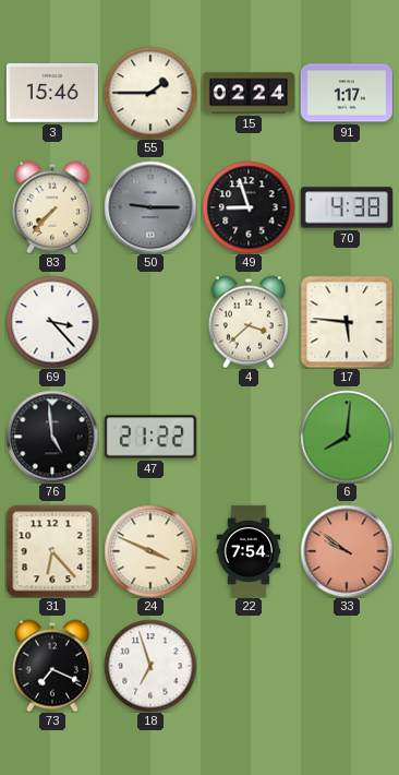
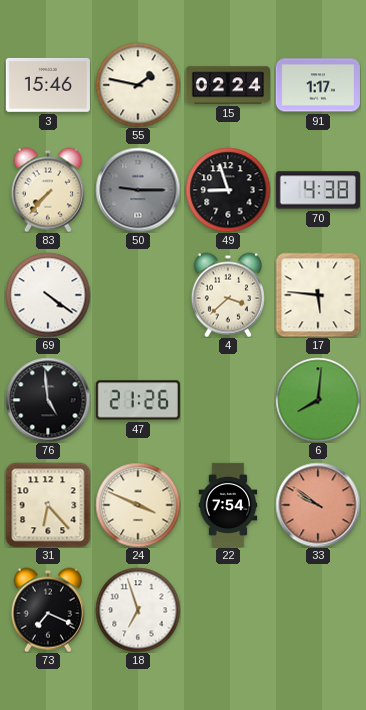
55: 1:45 -> 1:47
69: 3:23 -> 4:21
47: 21:22 -> 21:26
